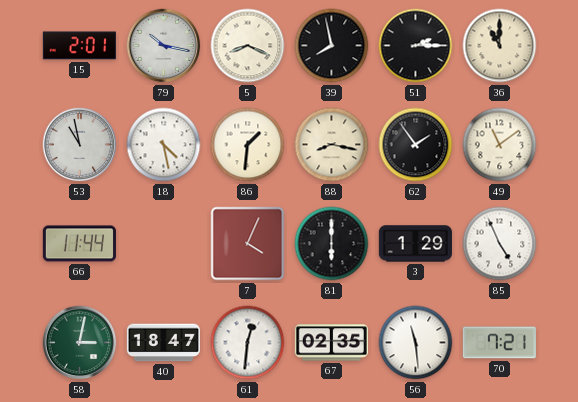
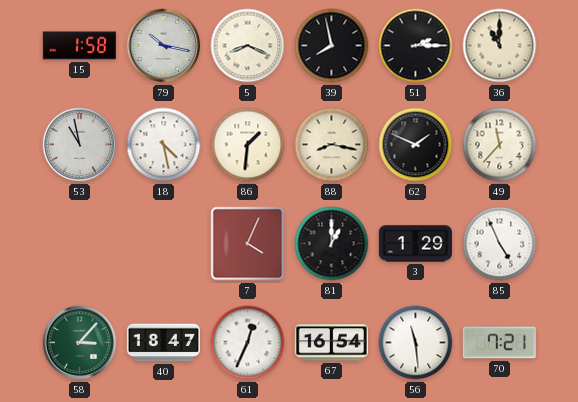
15: 2:01 -> 1:58
62: 1:54 -> 1:49
49: 11:09 -> 11:37
66: 11:44 -> none
81: 6:00 -> 1:00
58: 3:02 -> 3:07
61: 12:31 -> 12:34
67: 02:35 -> 16:54
